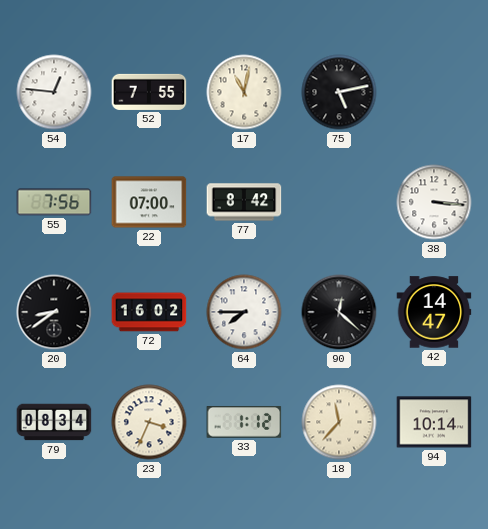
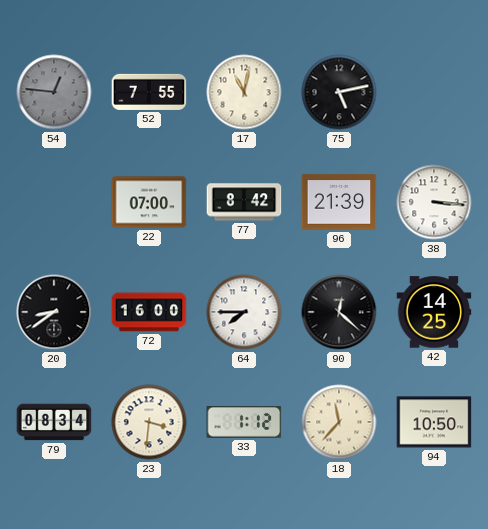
54 dial: white -> grey
55: 7:56 -> none
96: none -> 21:39
72: 16:02 -> 16:00
42: 14:47 -> 14:25
23: 3:34 -> 3:31
94: 10:14 -> 10:50
